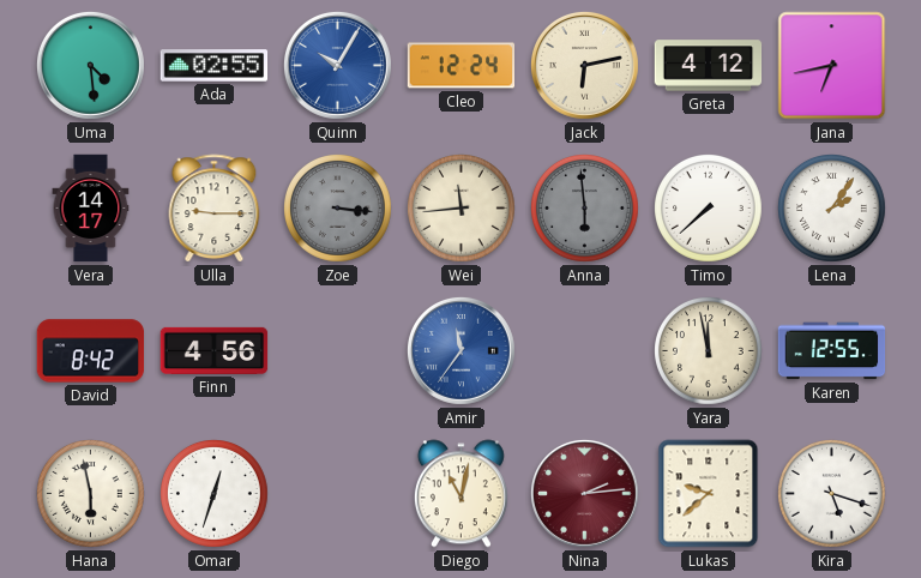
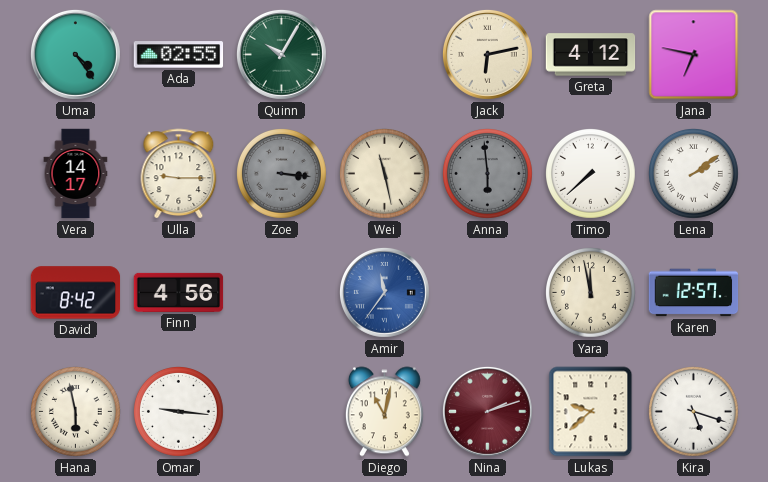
Uma: 4:29 -> 4:24
Quinn dial: blue -> green
Cleo: 12:24 -> none
Jana: 6:43 -> 6:47
Wei: 11:44 -> 11:28
Lena: 2:06 -> 2:09
Karen: 12:55 -> 12:57
Omar: 12:33 -> 9:16
Nina: 2:14 -> 2:12
